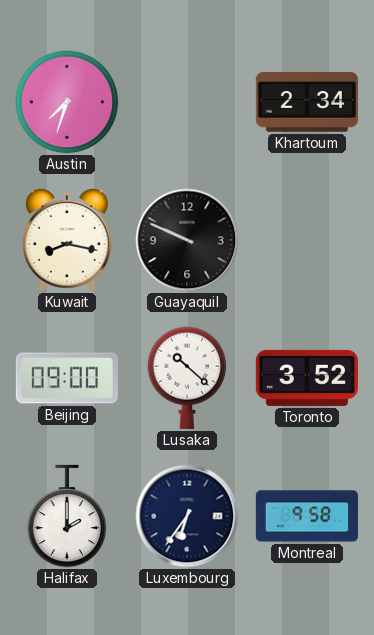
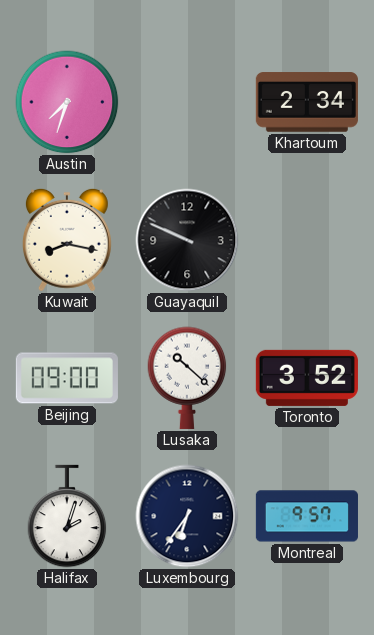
Halifax: 2:00 -> 2:03
Montreal: 9:58 -> 9:57
